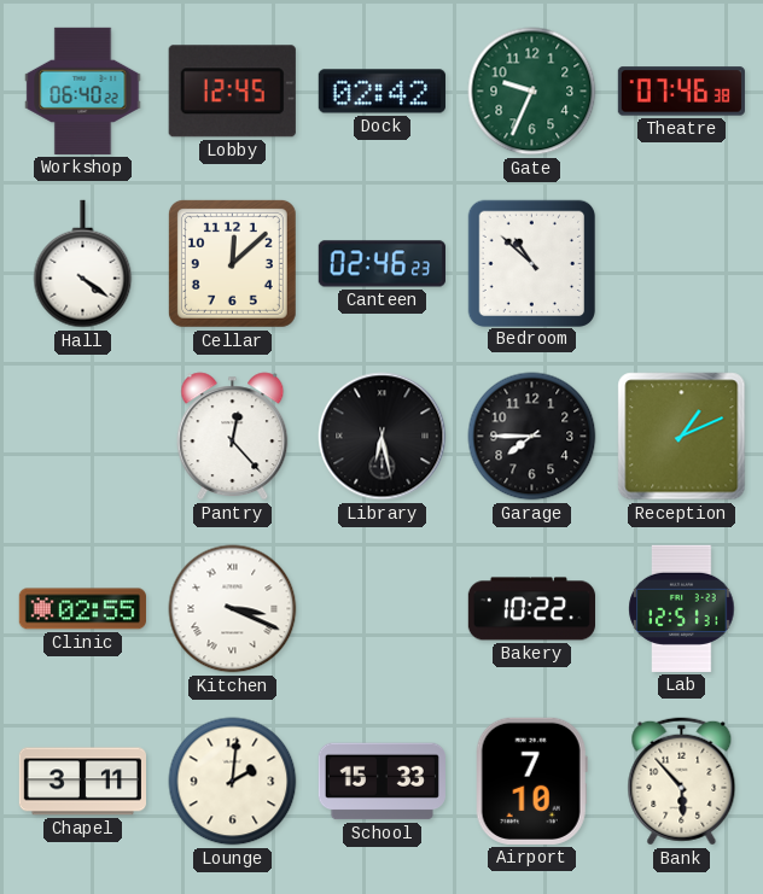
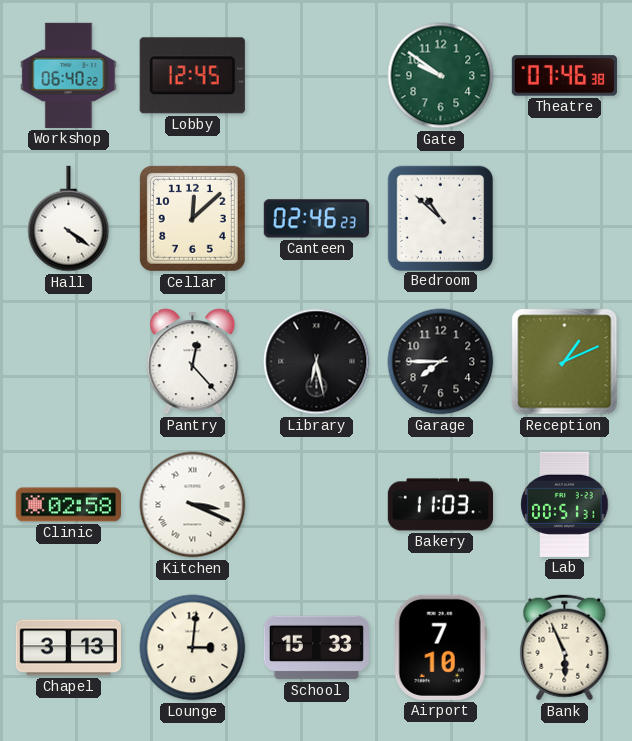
Dock: 02:42 -> none
Gate: 9:34 -> 9:51
Clinic: 02:55 -> 02:58
Bakery: 10:22 -> 11:03
Lab: 12:51 -> 00:51
Chapel: 3:11 -> 3:13
Lounge: 2:01 -> 3:01
Bank: 5:53 -> 5:56
